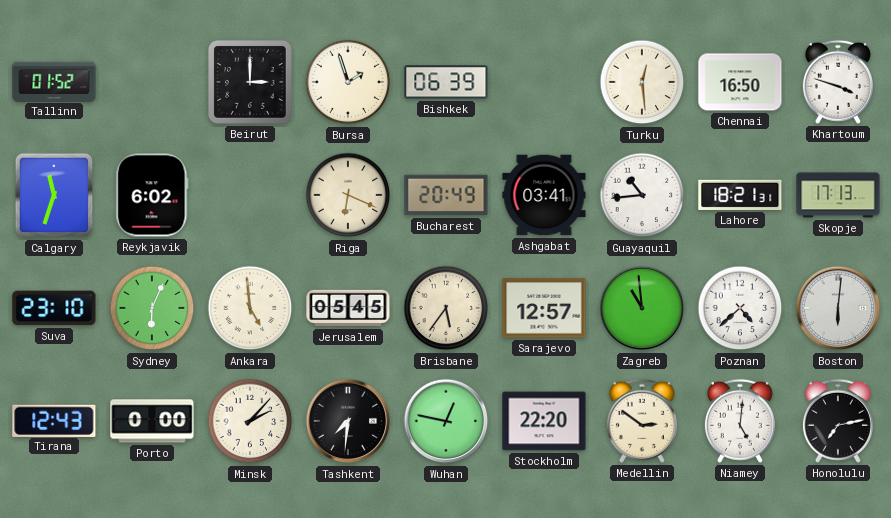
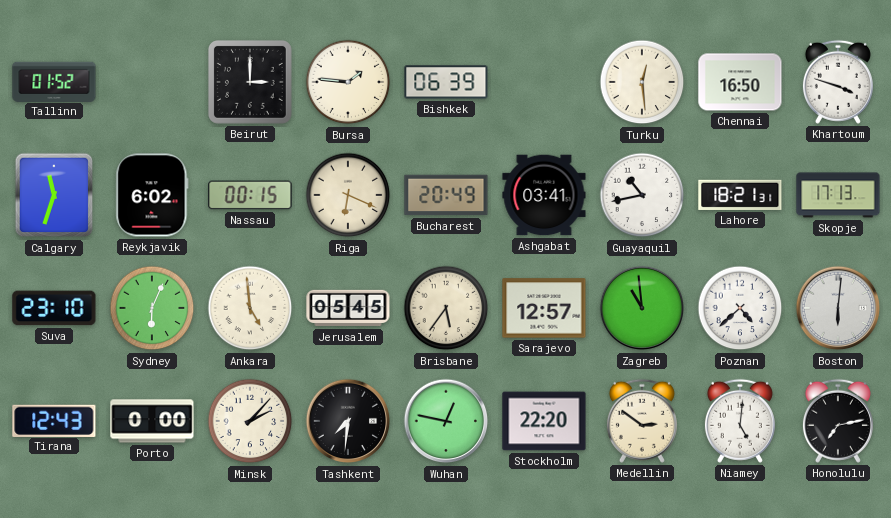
Bursa: 1:57 -> 1:46
Nassau: none -> 00:15
Guayaquil: 10:44 -> 10:43
